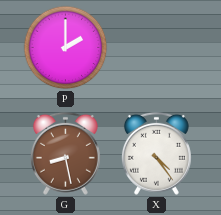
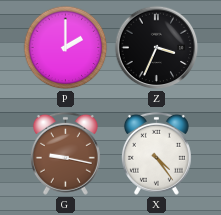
Z: none -> 3:34
G: 8:28 -> 9:17
